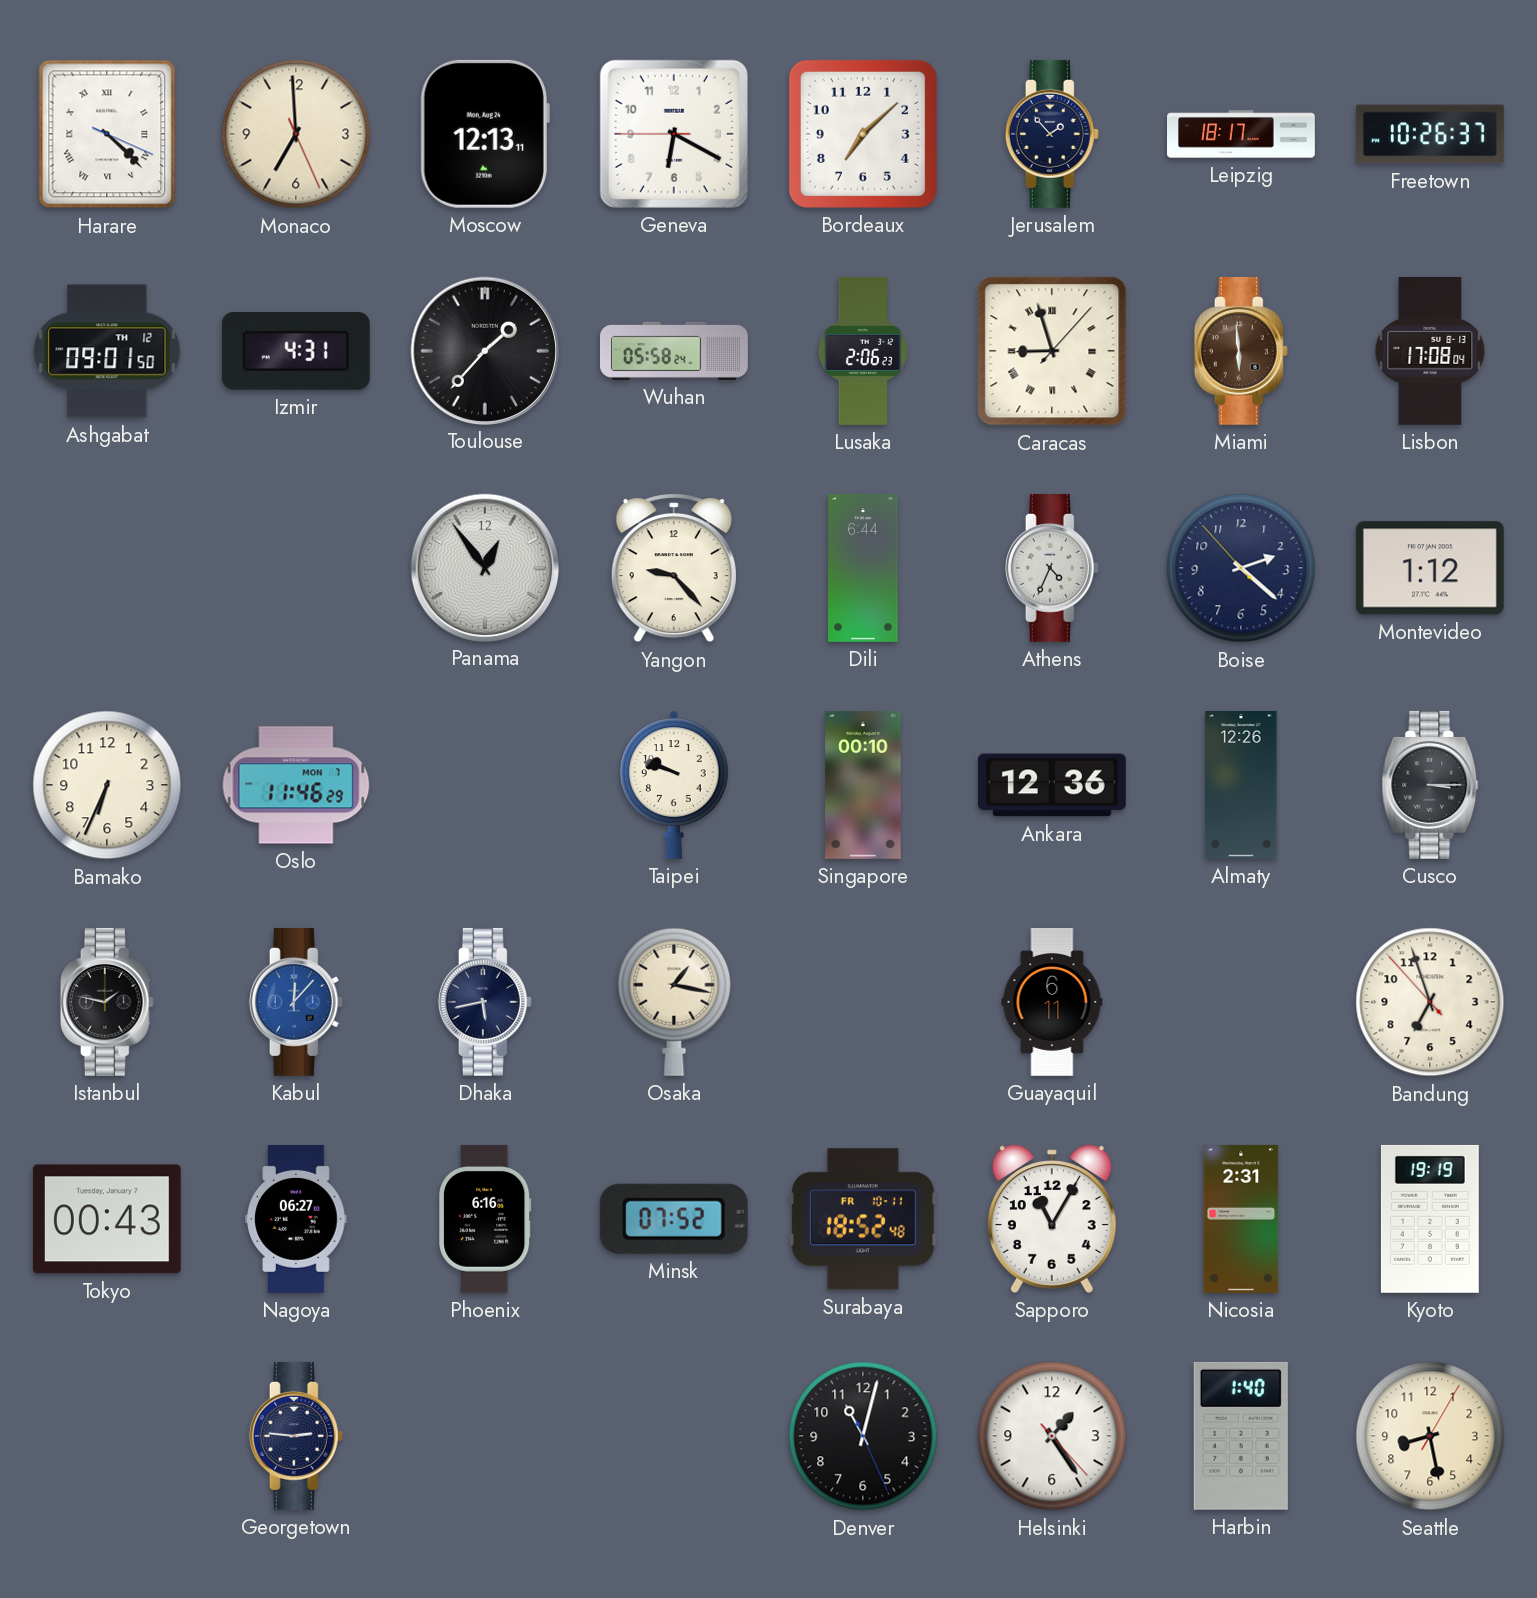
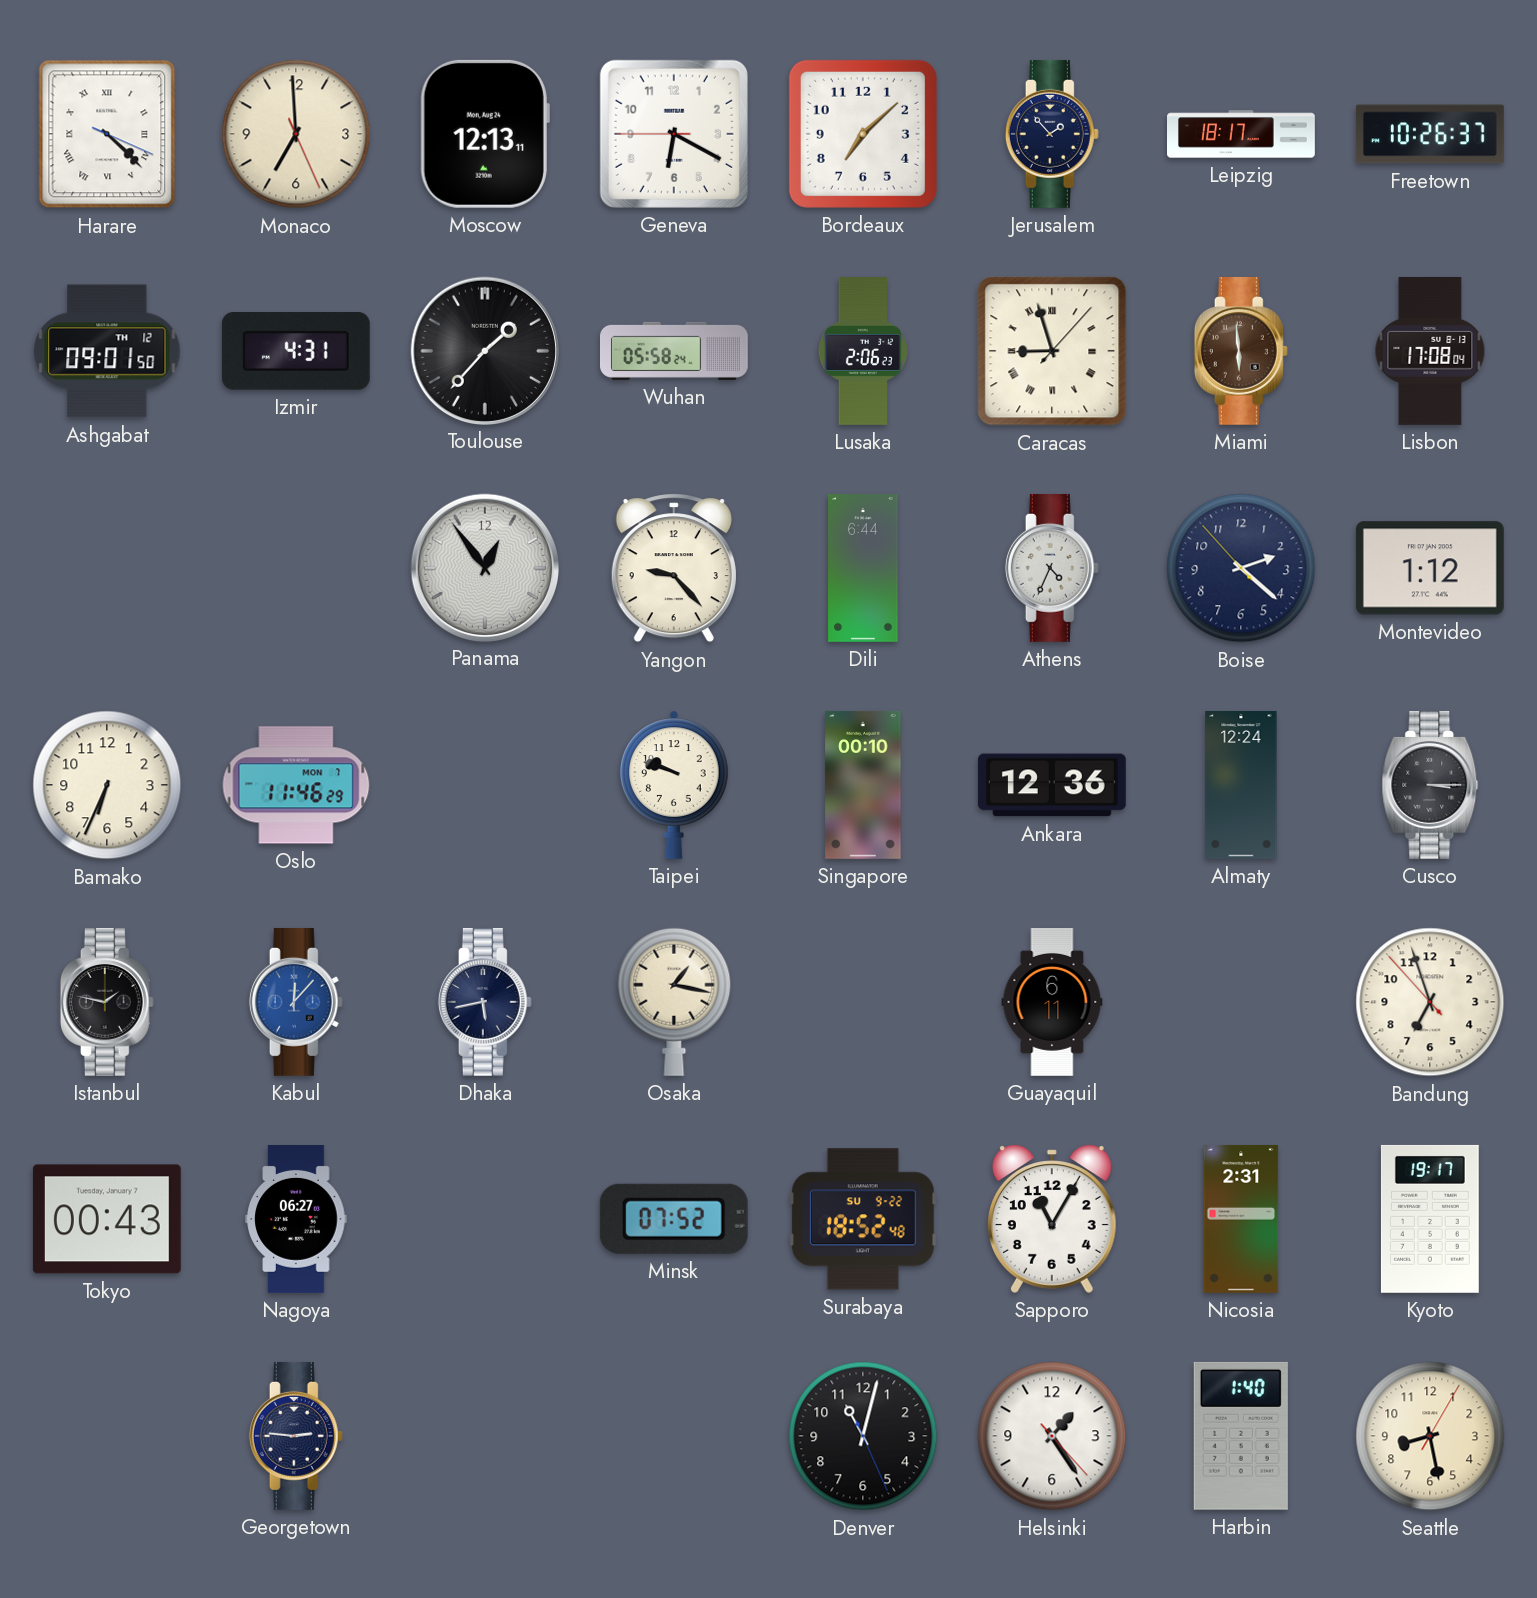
Almaty: 12:26 -> 12:24
Phoenix: 6:16 -> none
Surabaya date: FR 10-11 -> SU 9-22
Kyoto: 19:19 -> 19:17
